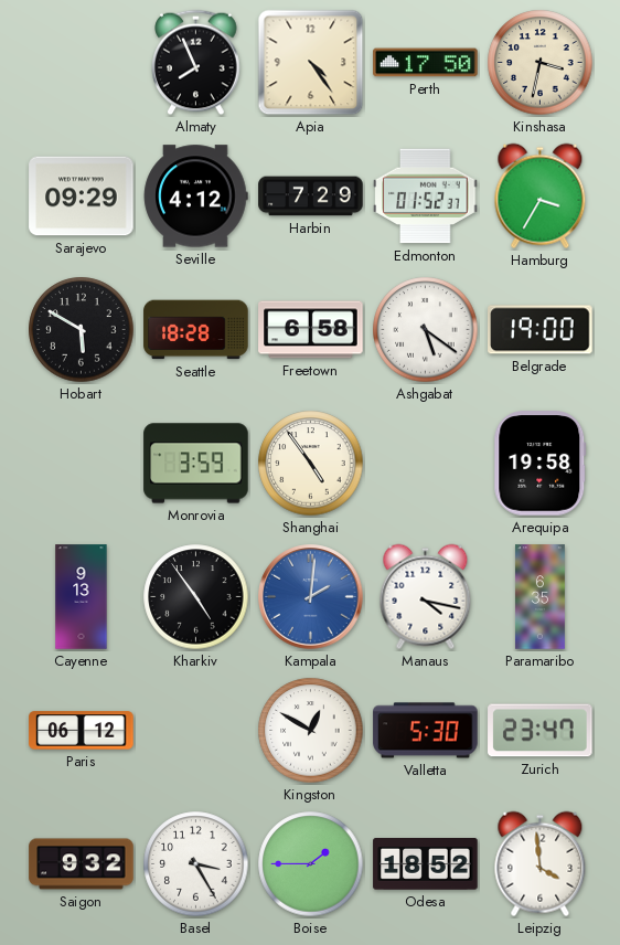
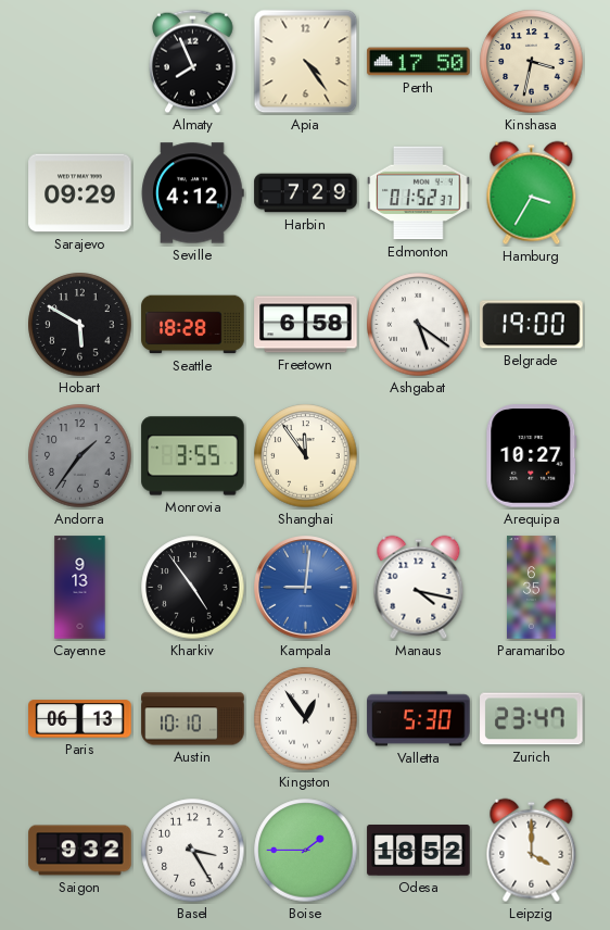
Andorra: none -> 1:36
Monrovia: 3:59 -> 3:55
Shanghai: 4:54 -> 11:54
Arequipa: 19:58 -> 10:27
Kampala: 2:01 -> 9:01
Paris: 06:12 -> 06:13
Austin: none -> 10:10
Kingston: 12:50 -> 12:54
Leipzig: 3:59 -> 4:00
